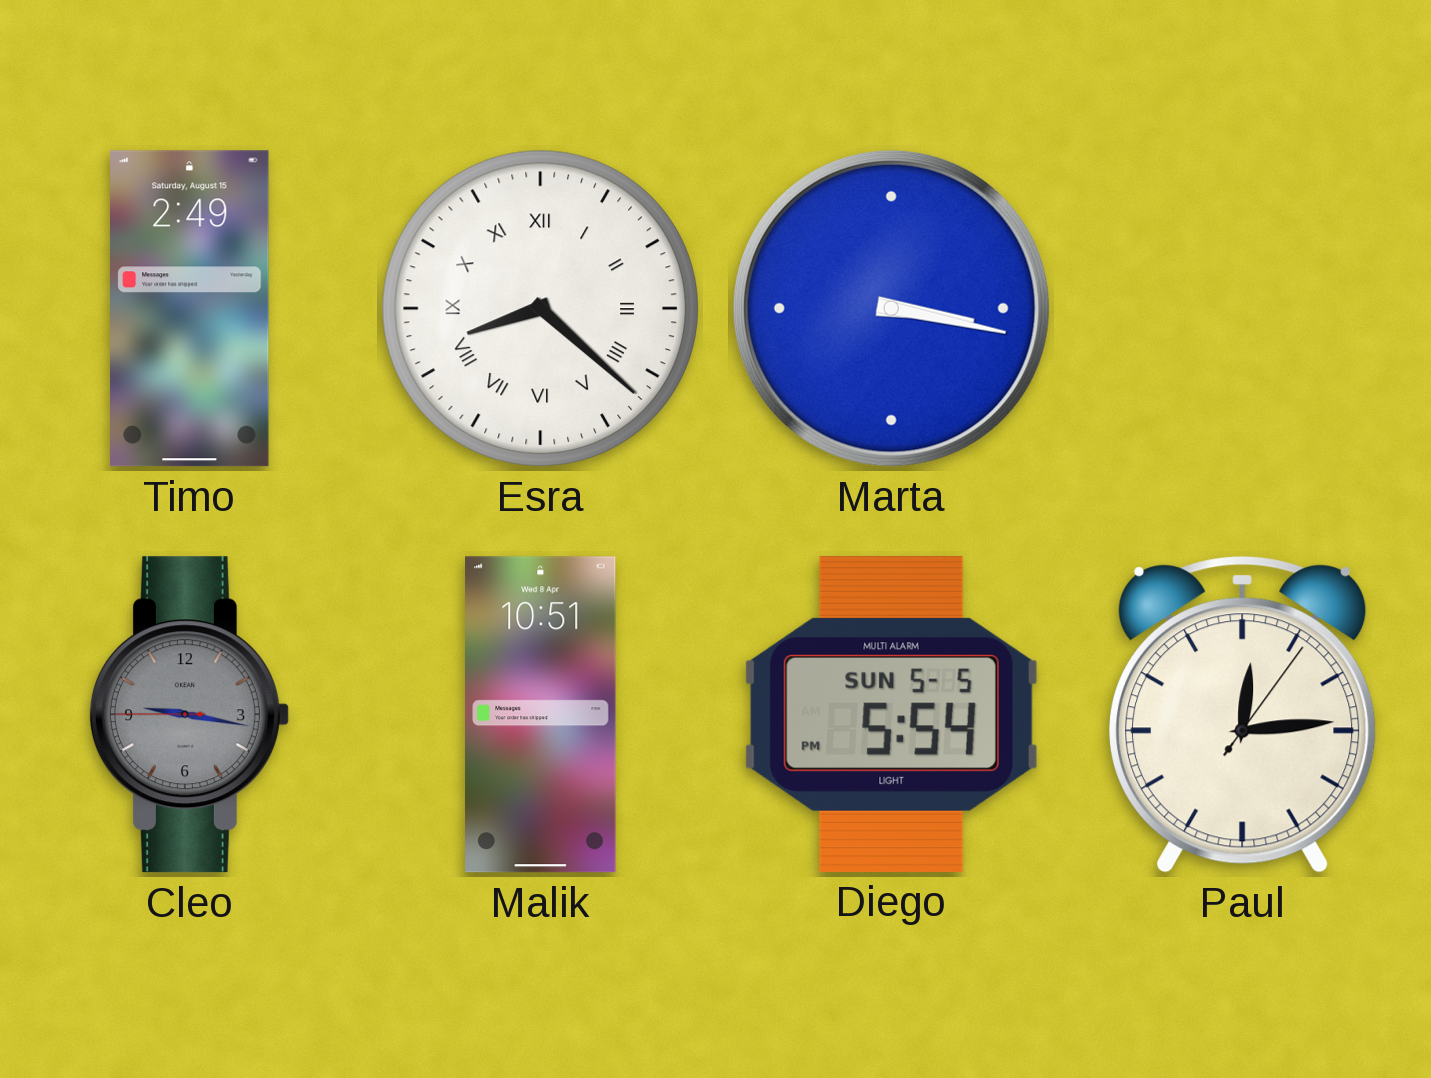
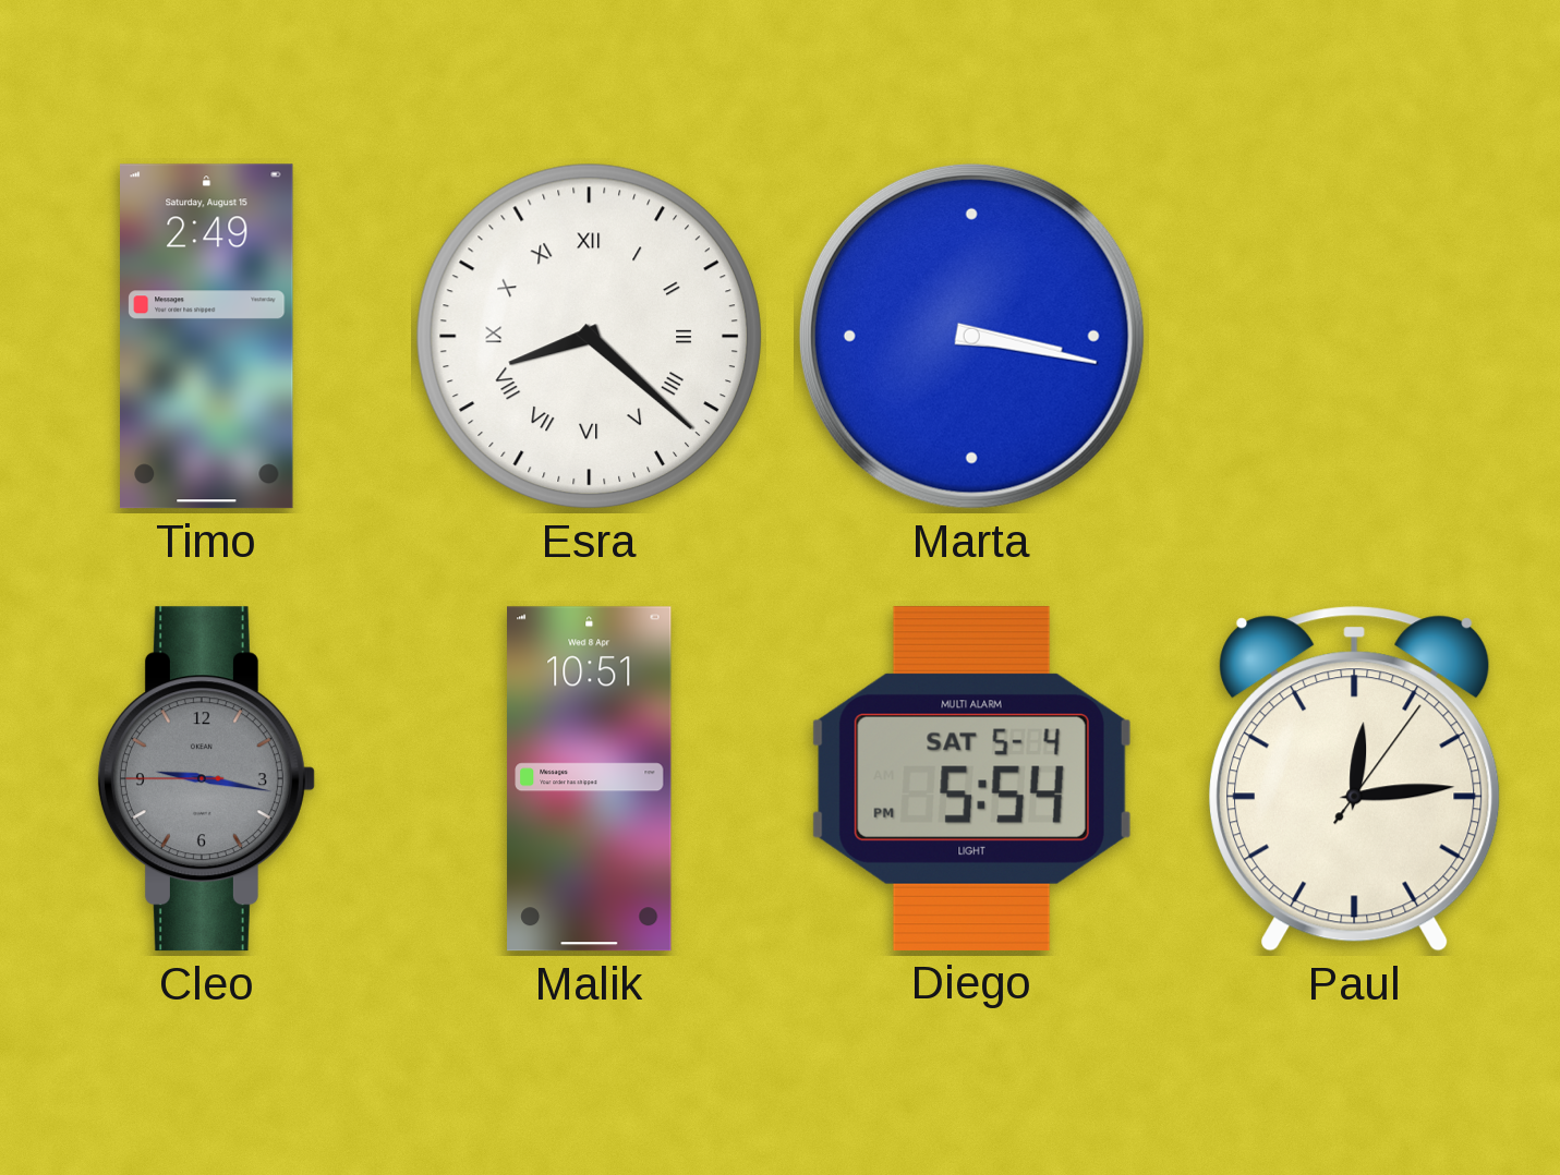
Diego date: SUN 5-5 -> SAT 5-4
